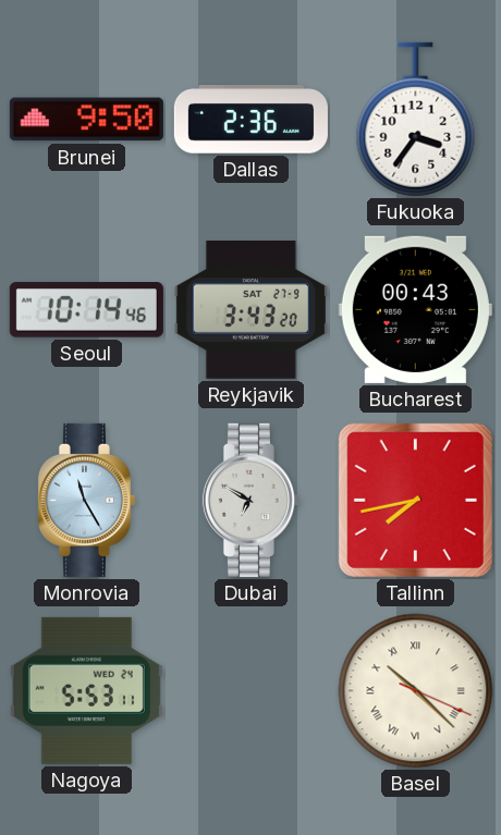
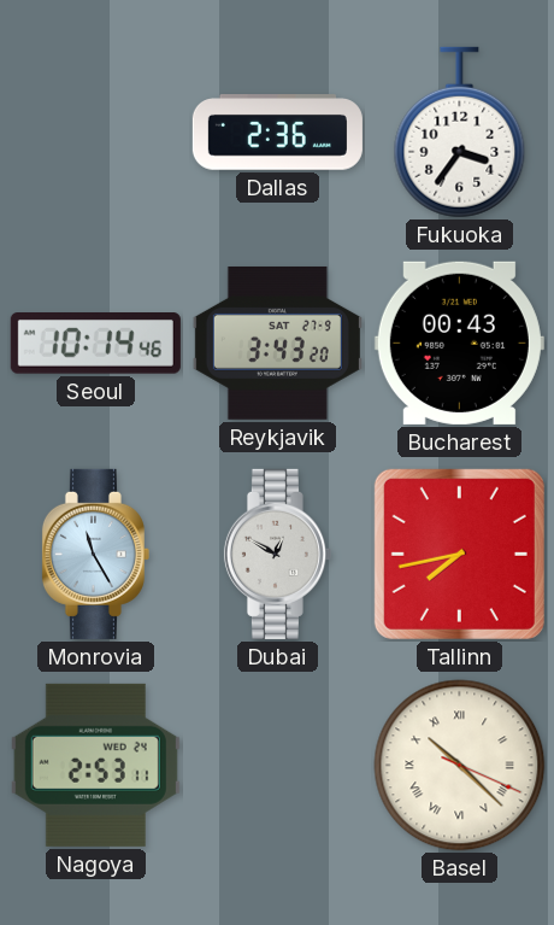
Brunei: 9:50 -> none
Dubai: 6:50 -> 12:50
Nagoya: 5:53 -> 2:53
